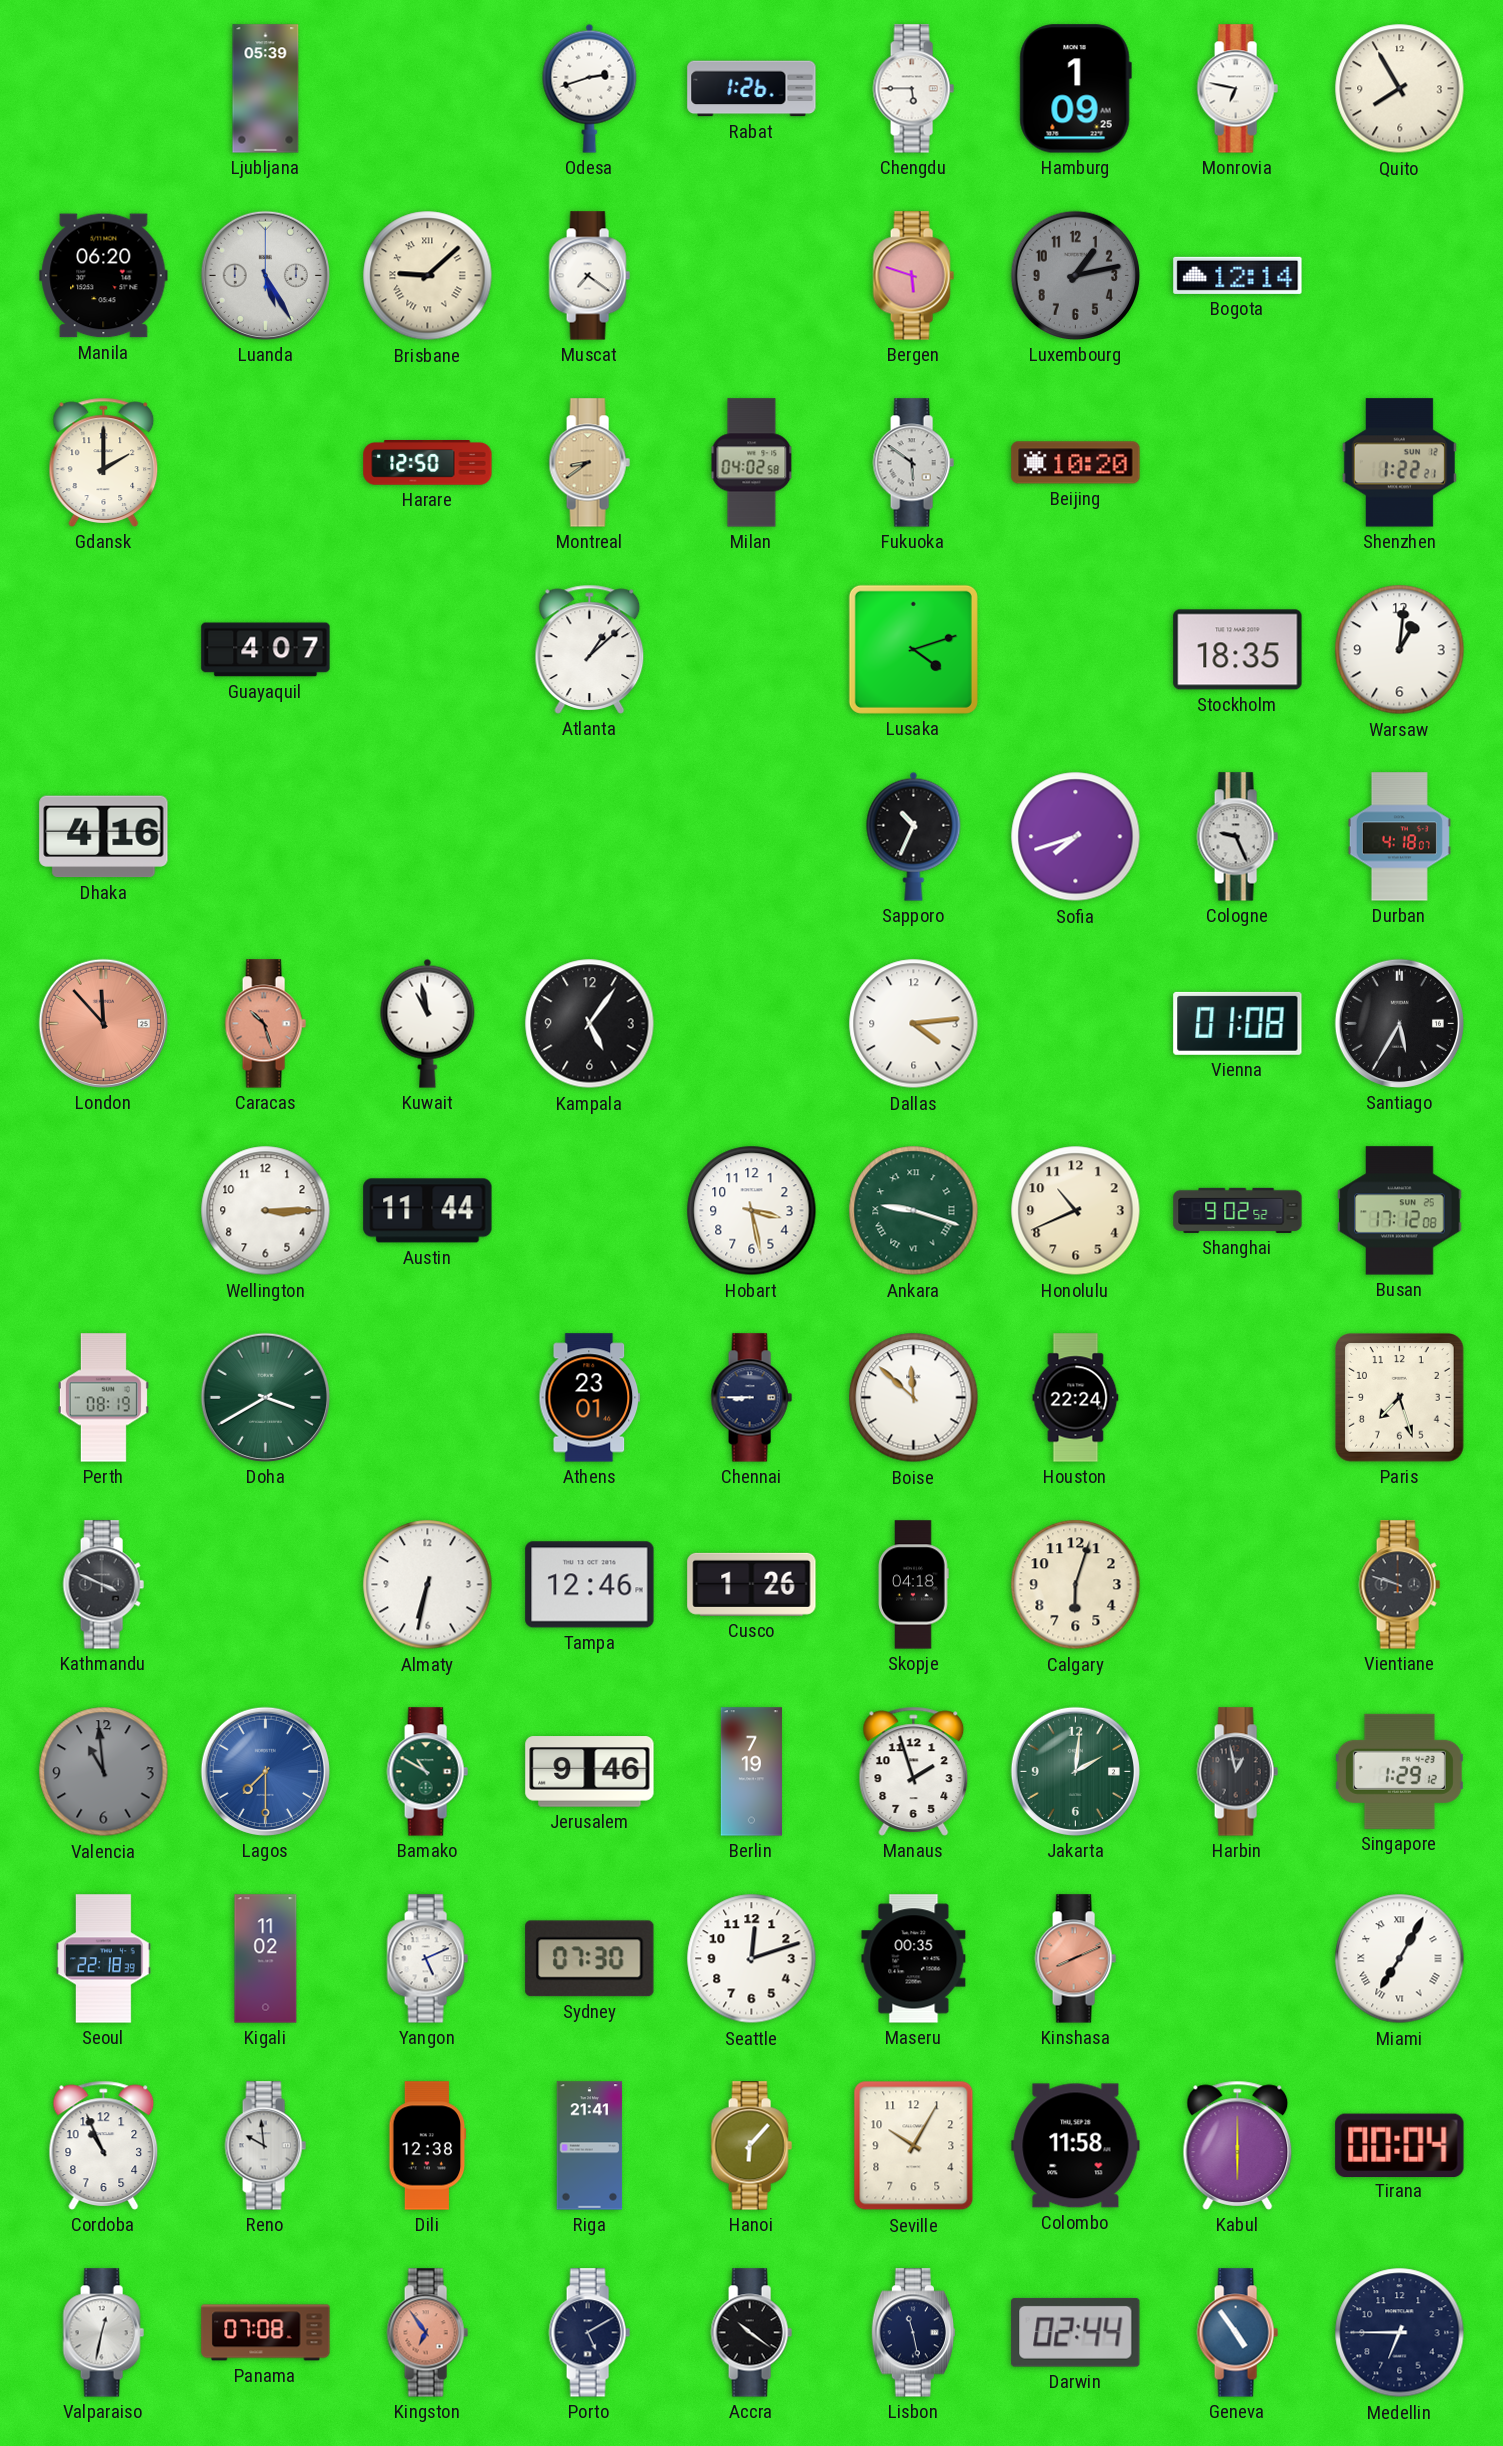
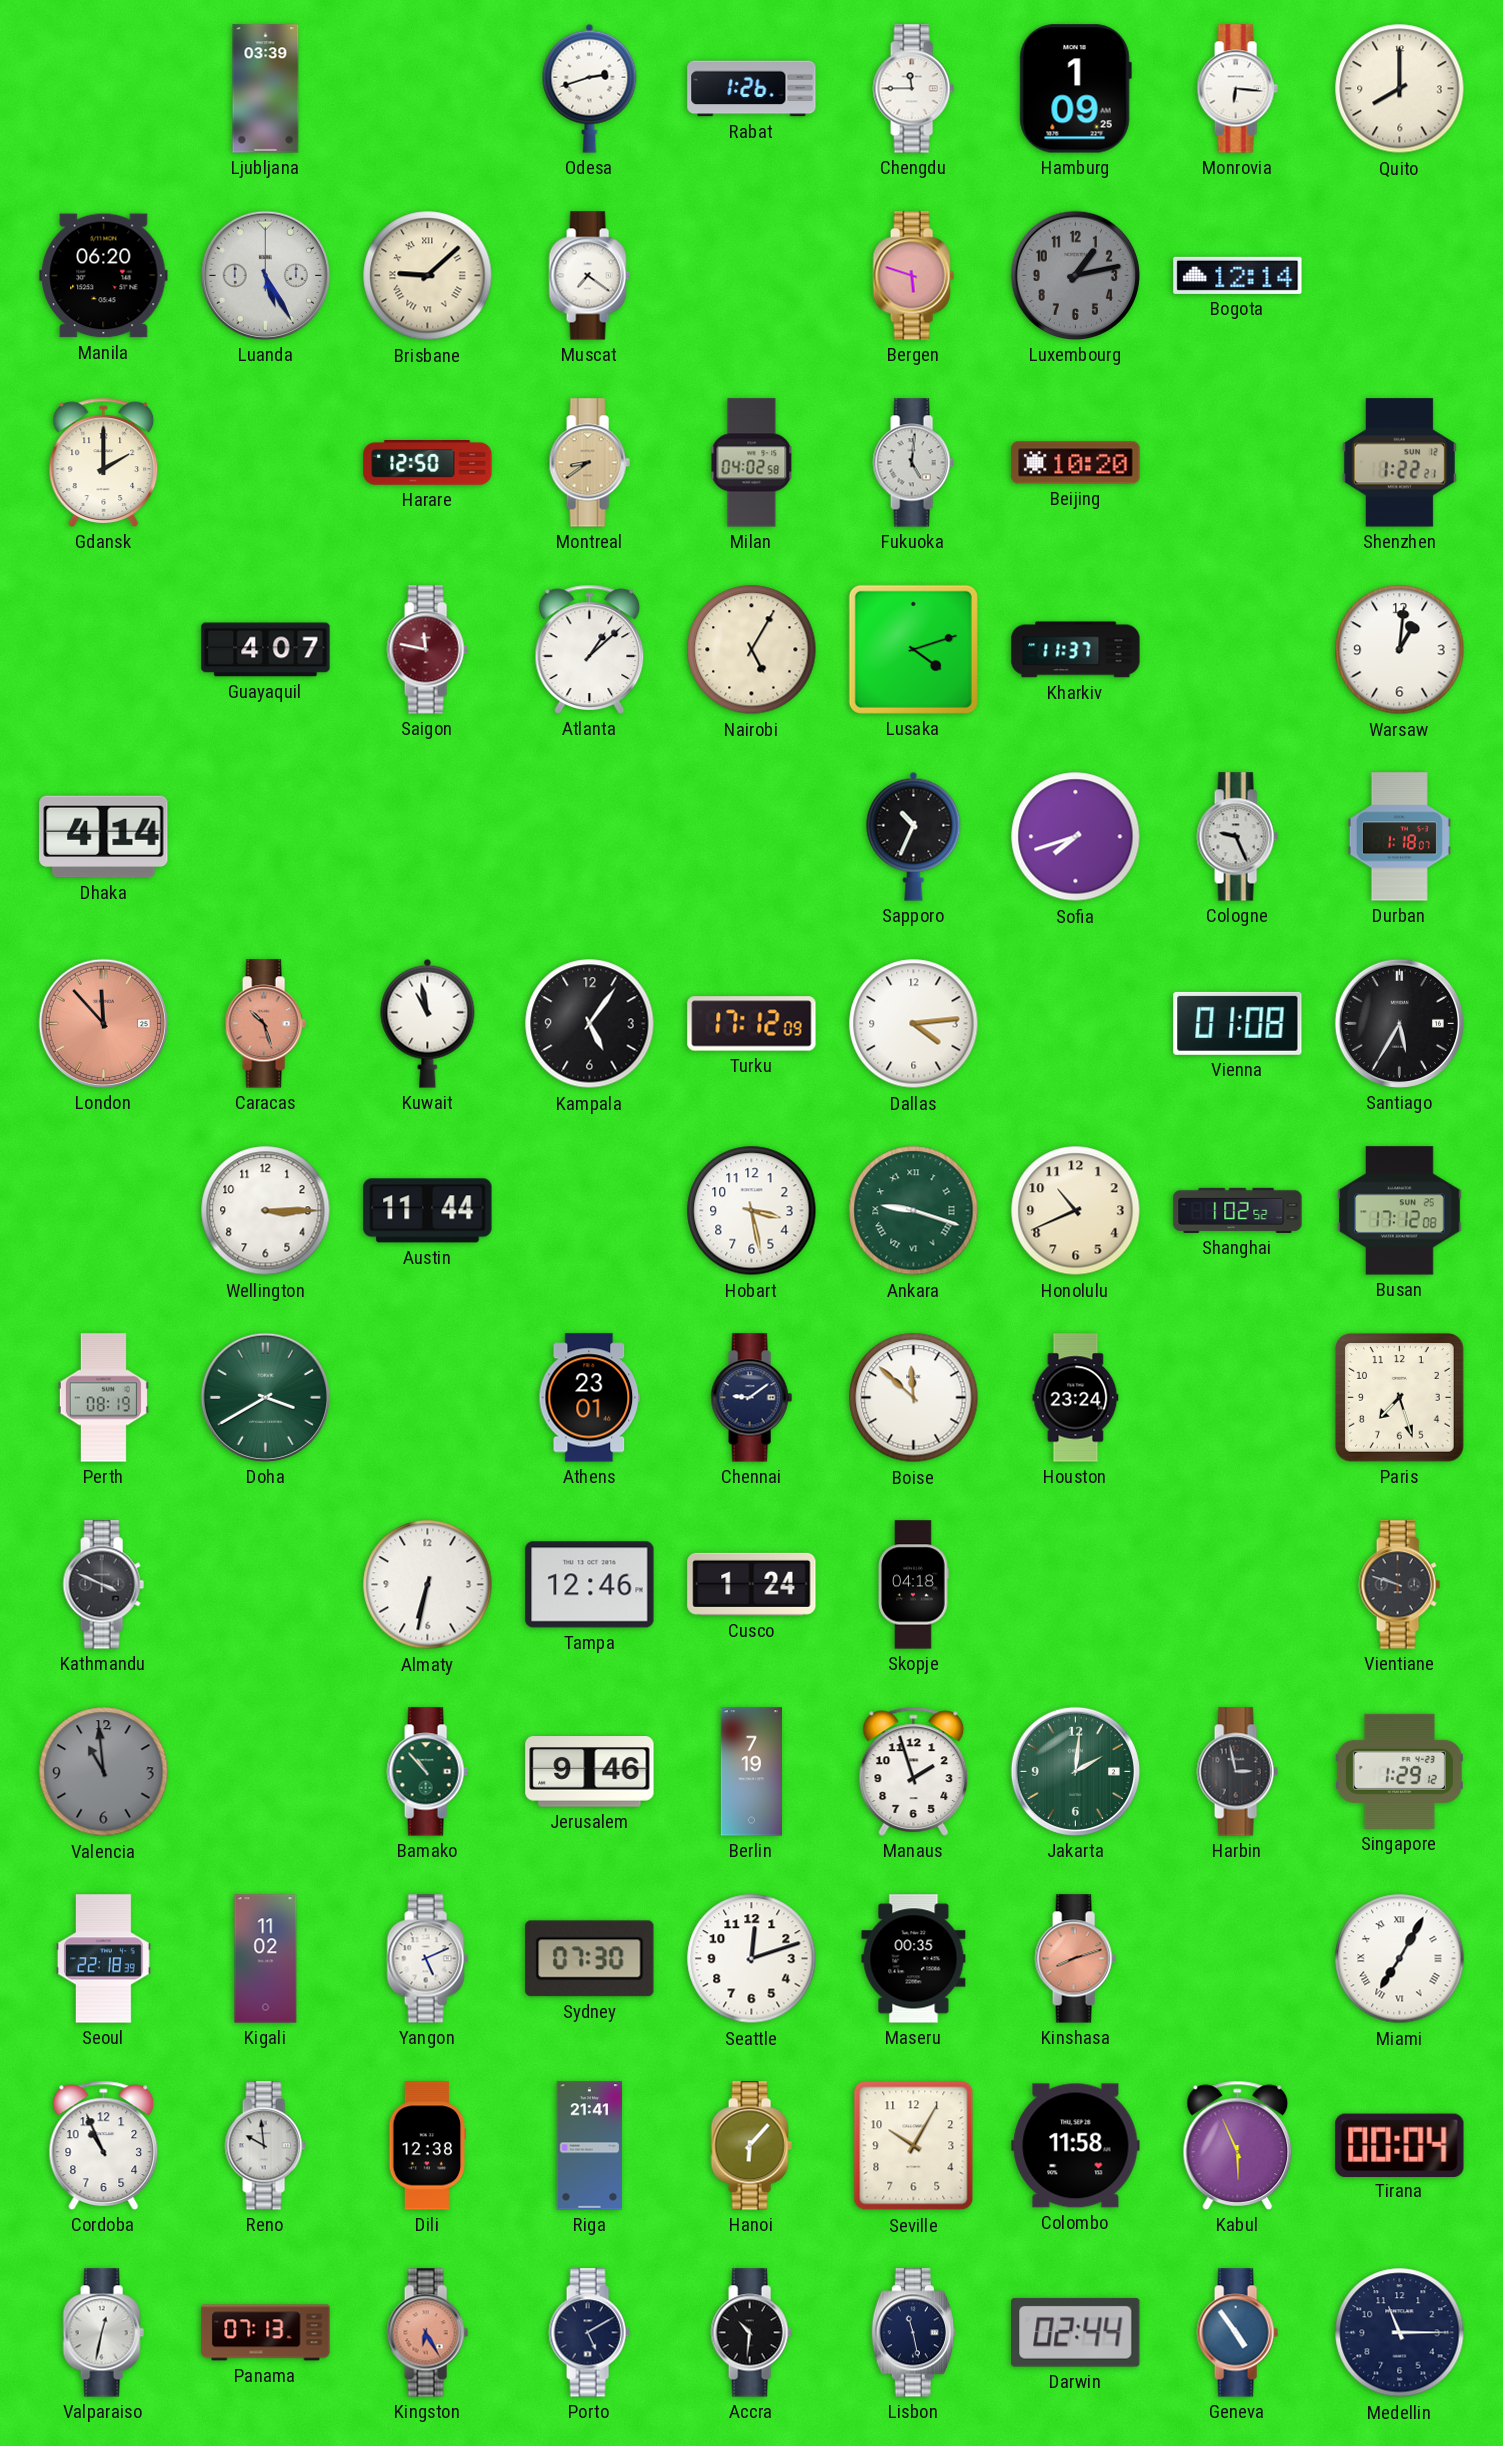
Ljubljana: 05:39 -> 03:39
Chengdu: 5:45 -> 11:45
Monrovia: 6:47 -> 6:16
Quito: 7:55 -> 8:00
Fukuoka: 5:51 -> 5:01
Saigon: none -> 11:47
Nairobi: none -> 5:05
Kharkiv: none -> 11:37
Stockholm: 18:35 -> none
Dhaka: 4:16 -> 4:14
Durban: 4:18 -> 1:18
Turku: none -> 17:12
Shanghai: 9:02 -> 1:02
Chennai: 8:45 -> 9:09
Houston: 22:24 -> 23:24
Cusco: 1:26 -> 1:24
Calgary: 6:03 -> none
Lagos: 7:30 -> none
Bamako: 10:50 -> 10:53
Harbin: 12:58 -> 2:58
Kinshasa: 8:11 -> 8:12
Kabul: 6:00 -> 5:56
Panama: 07:08 -> 07:13
Kingston: 6:54 -> 6:25
Accra: 10:21 -> 10:31
Medellin: 6:45 -> 11:15
